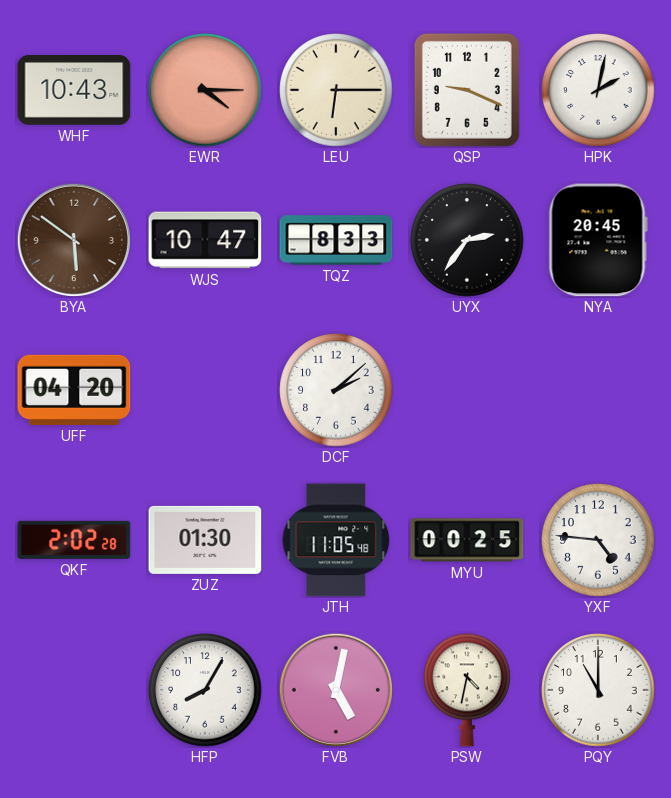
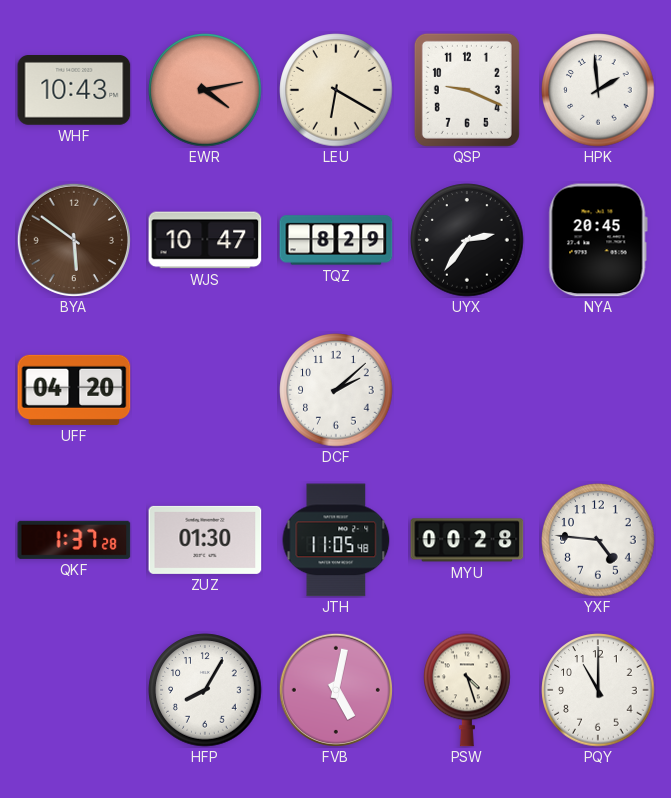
EWR: 4:15 -> 4:13
LEU: 6:15 -> 6:20
HPK: 2:02 -> 1:59
TQZ: 8:33 -> 8:29
QKF: 2:02 -> 1:37
MYU: 00:25 -> 00:28
PSW: 4:32 -> 4:27
